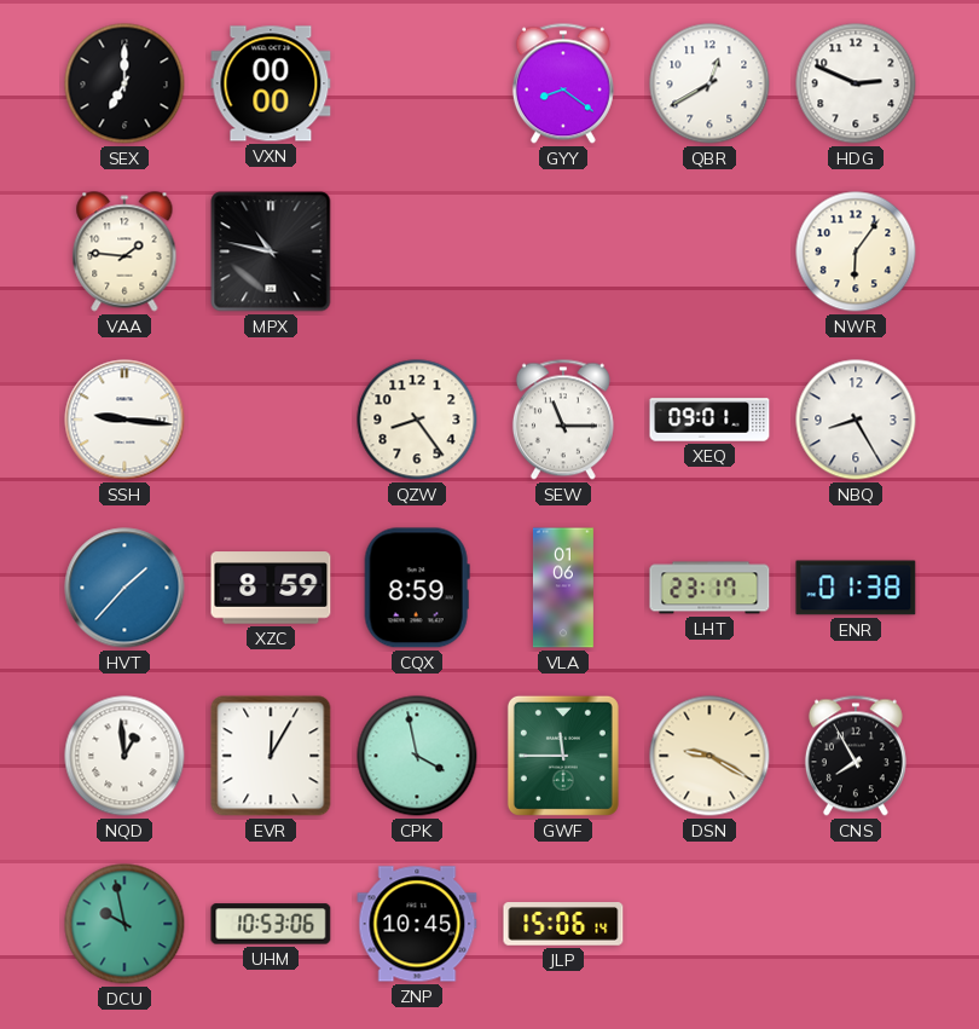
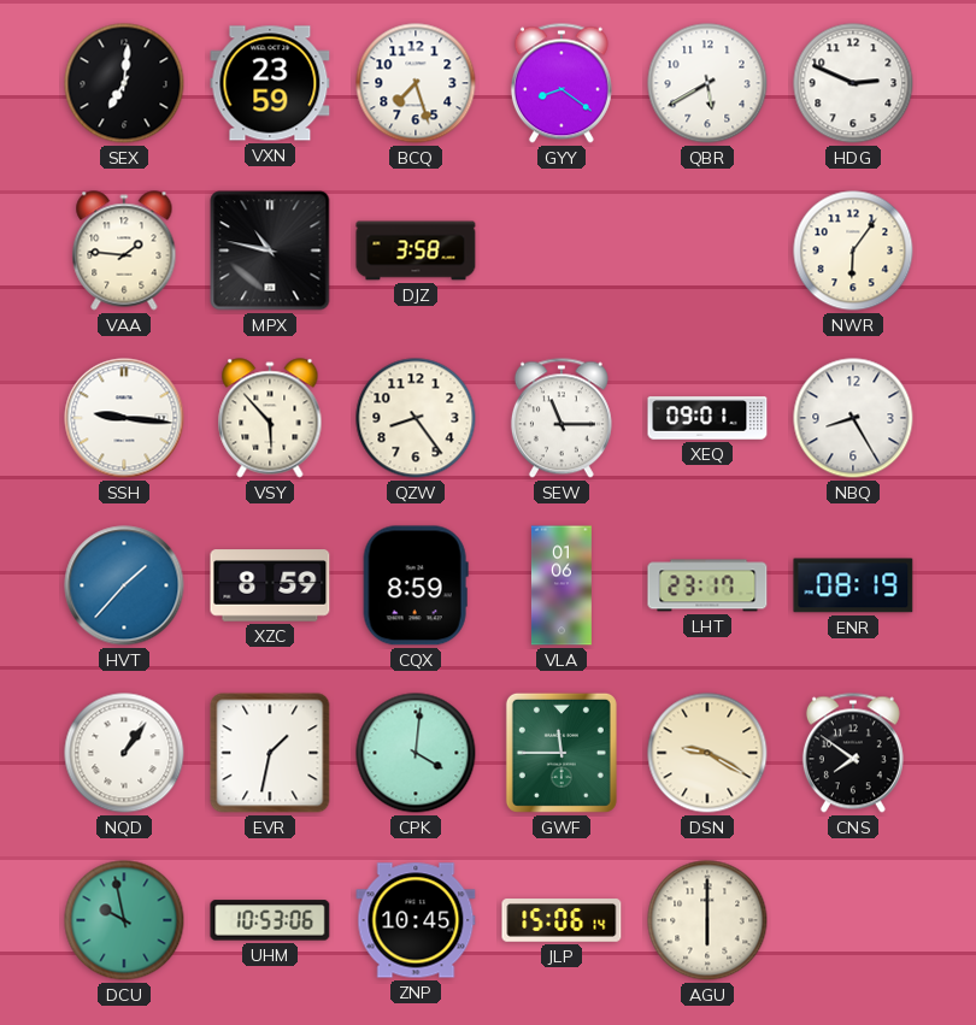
SEX: 7:00 -> 7:01
VXN: 00:00 -> 23:59
BCQ: none -> 7:27
QBR: 12:40 -> 5:40
DJZ: none -> 3:58
VSY: none -> 5:53
ENR: 01:38 -> 08:19
NQD: 12:59 -> 1:06
EVR: 12:05 -> 1:32
CPK: 3:58 -> 4:01
CNS: 7:55 -> 7:51
AGU: none -> 6:00
